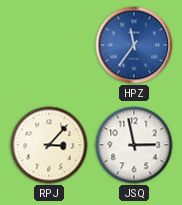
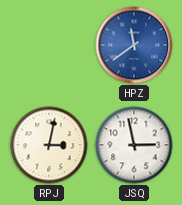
HPZ: 11:36 -> 11:39
RPJ: 3:07 -> 3:02
